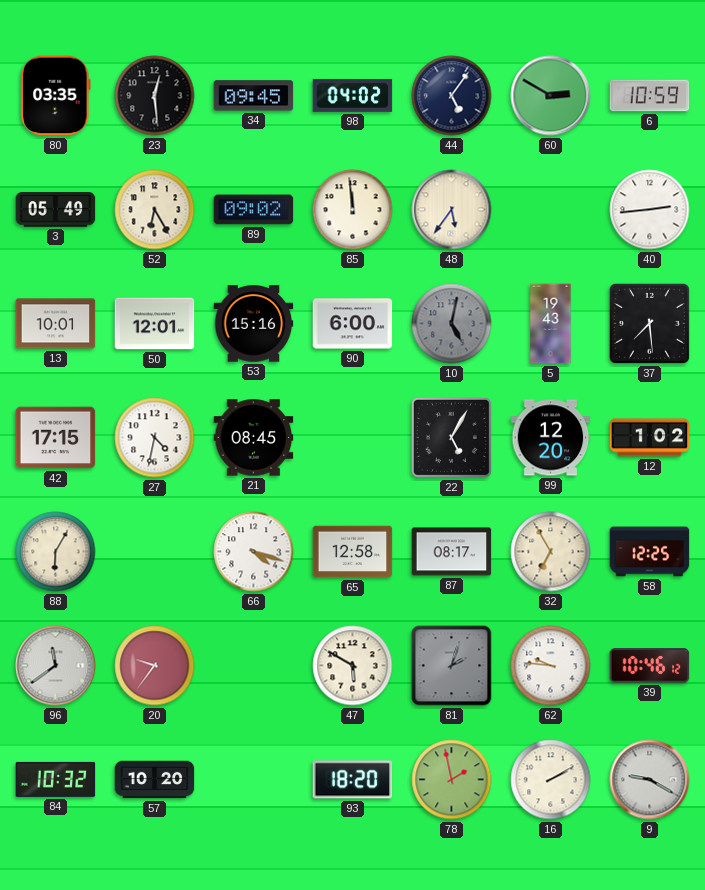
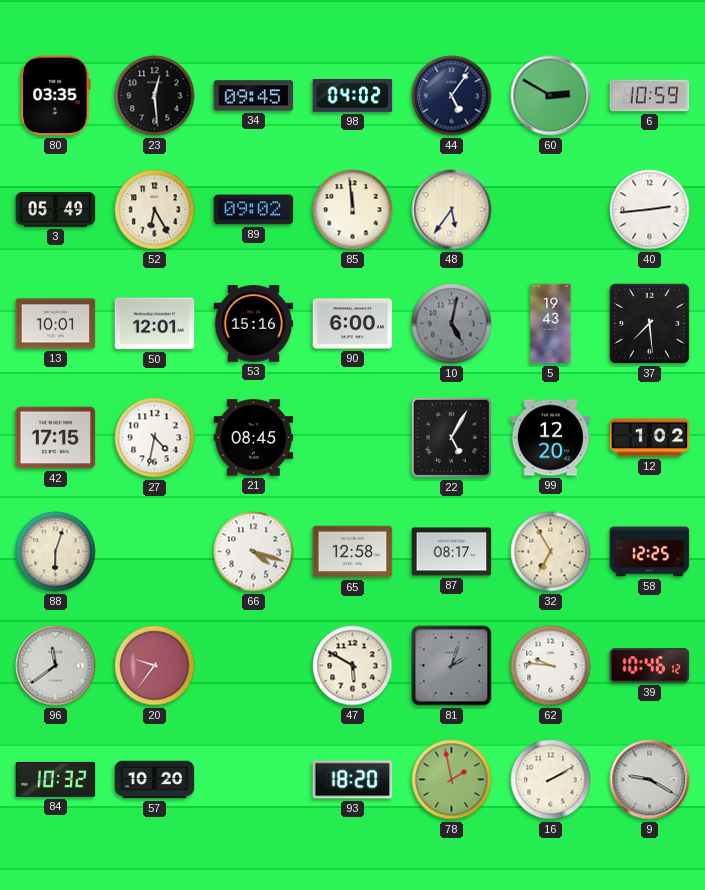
88: 6:05 -> 6:03
